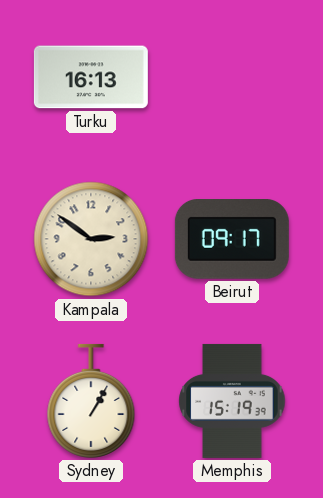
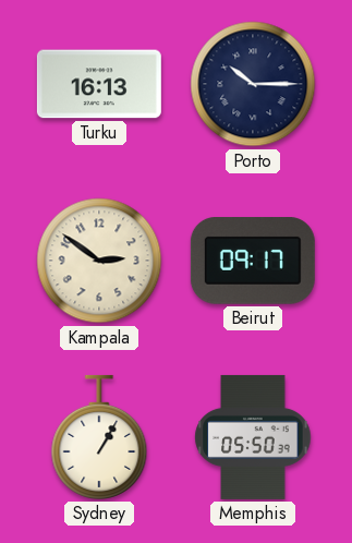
Porto: none -> 10:15
Memphis: 15:19 -> 05:50
